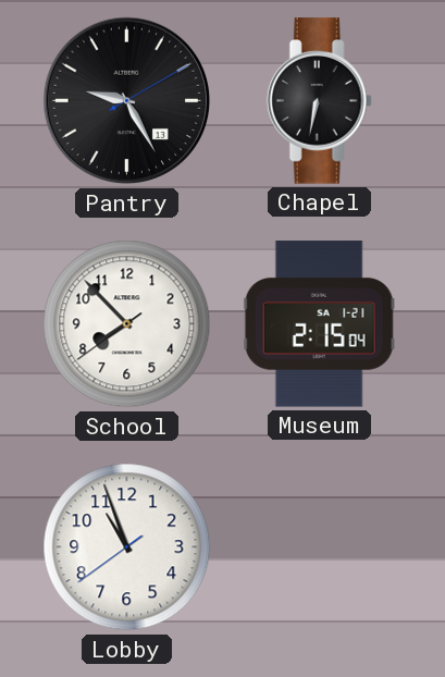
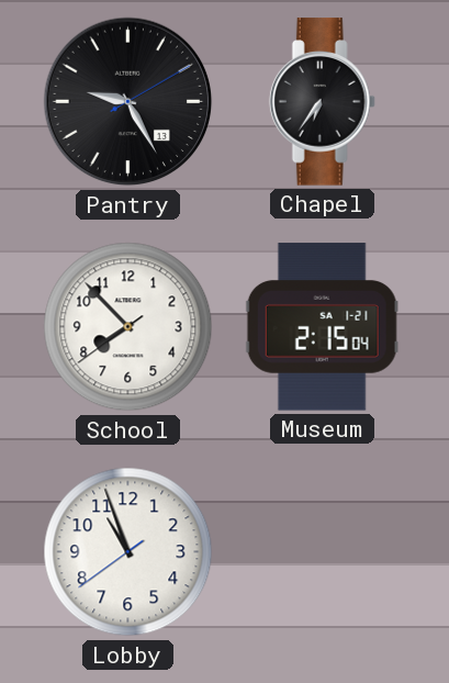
Chapel: 6:32 -> 6:36
